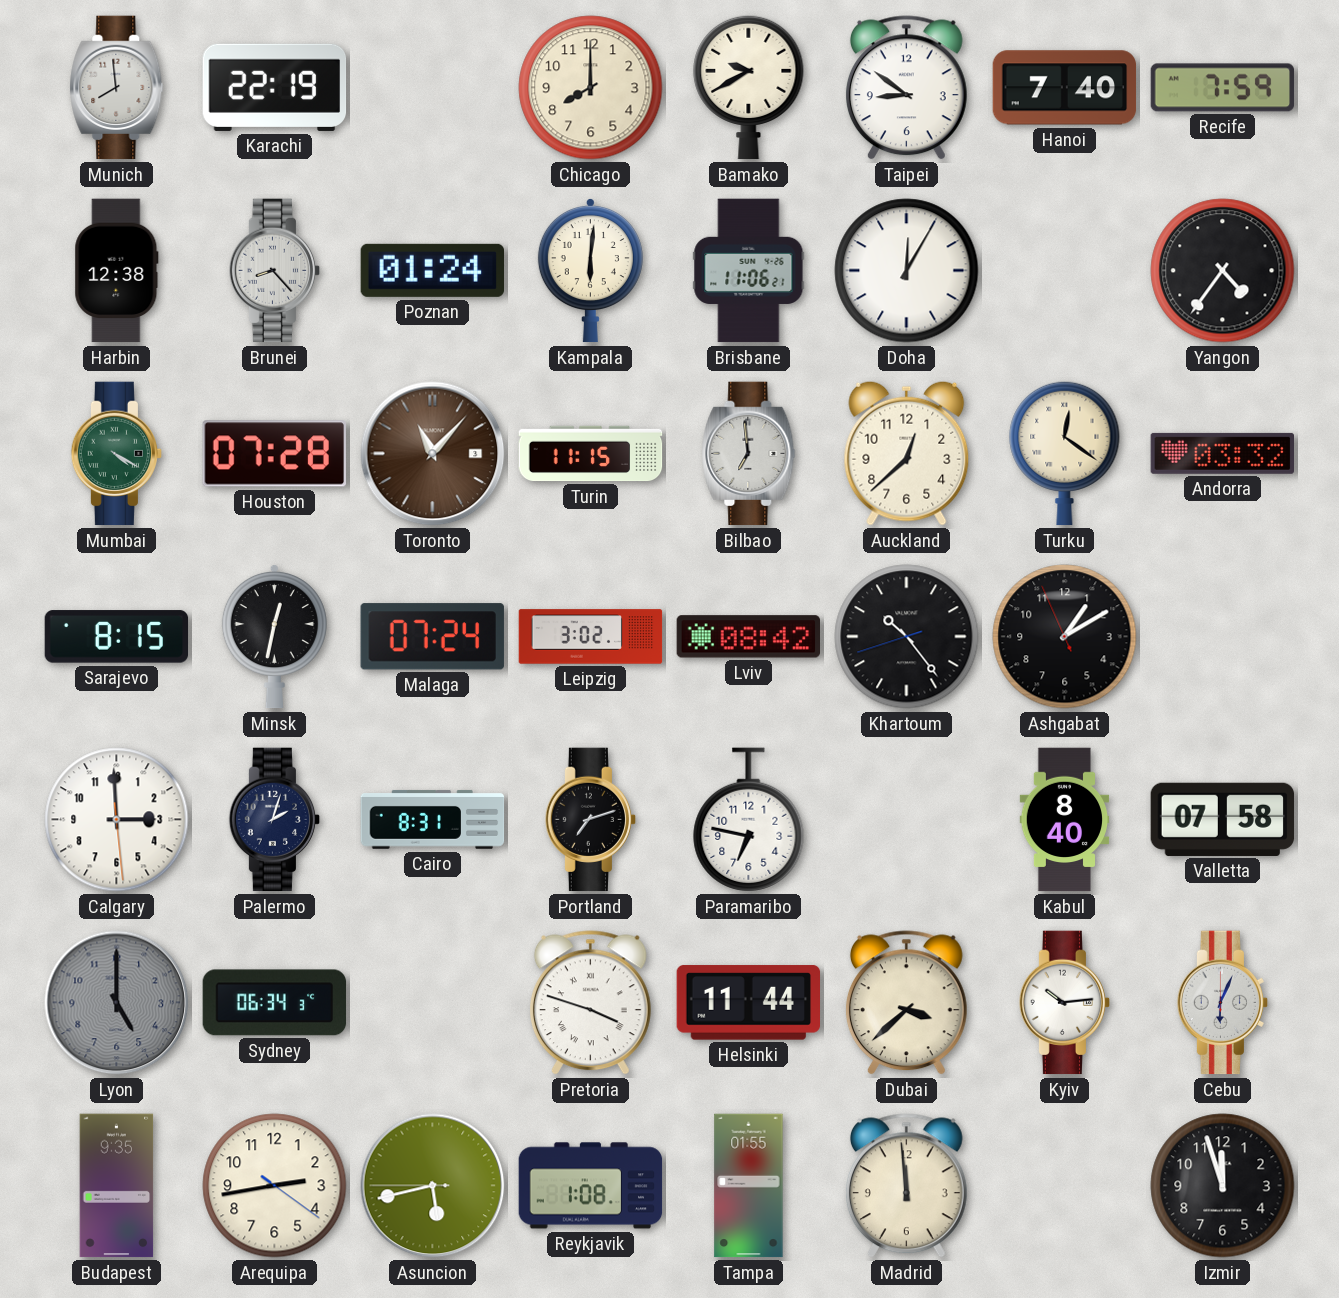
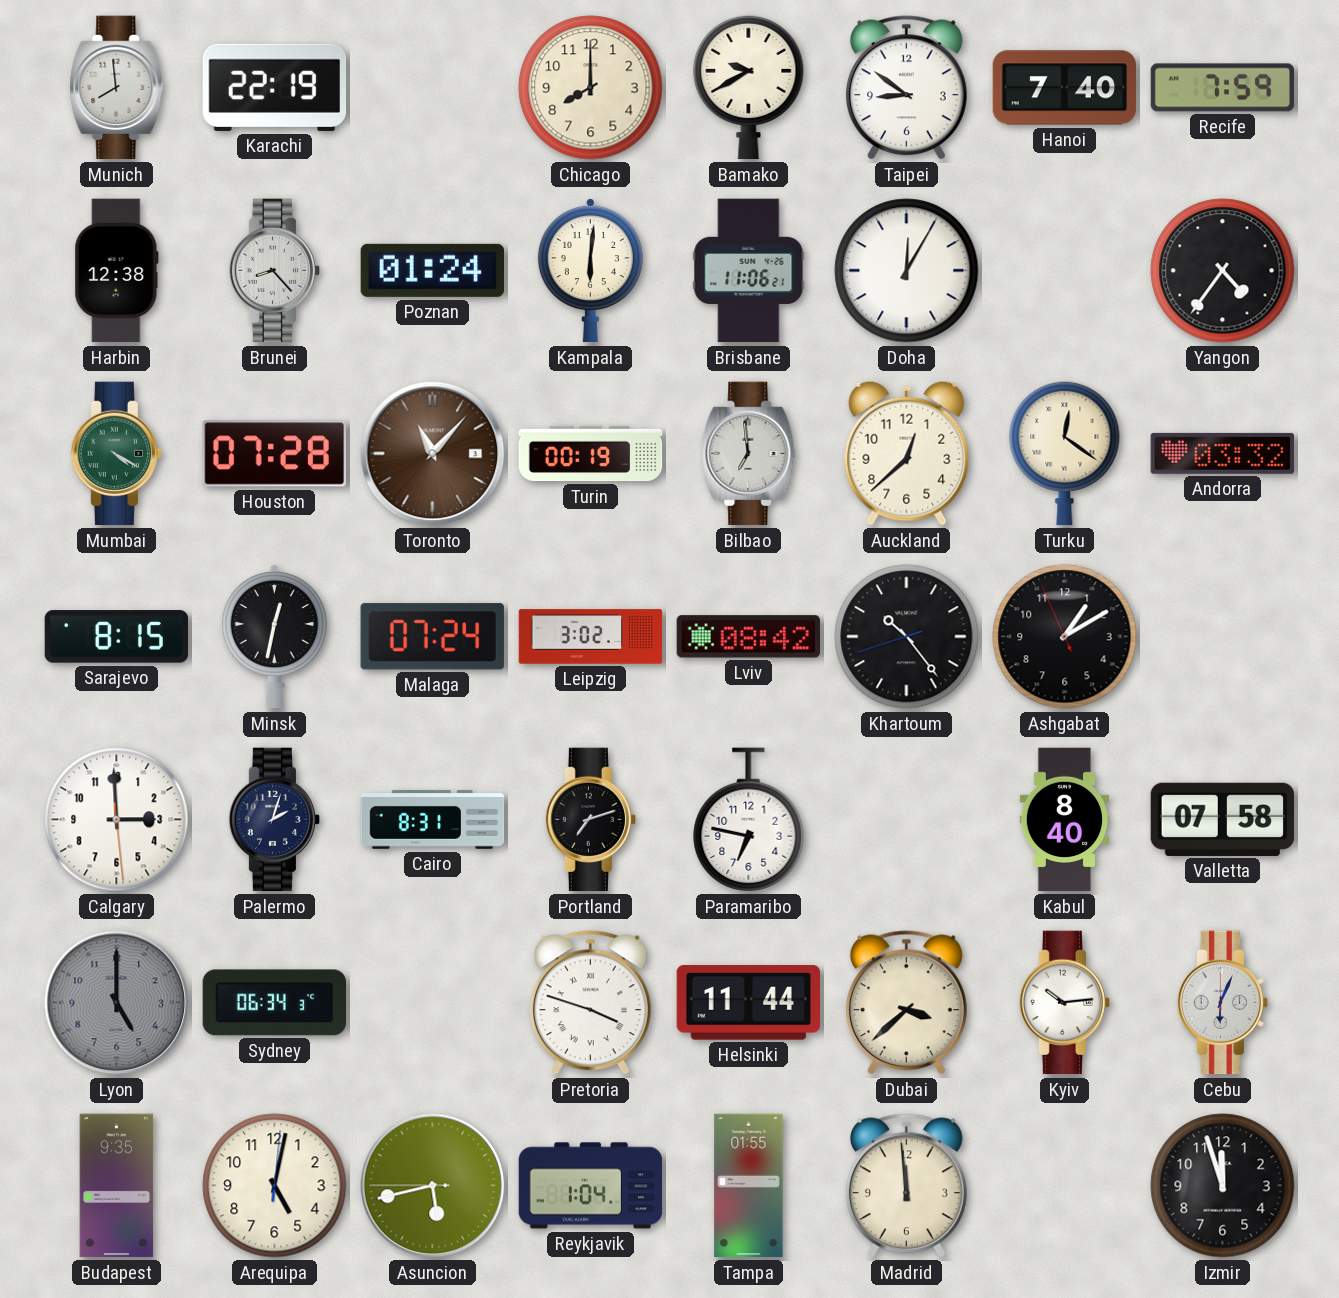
Turin: 11:15 -> 00:19
Arequipa: 2:43 -> 5:02
Reykjavik: 1:08 -> 1:04
